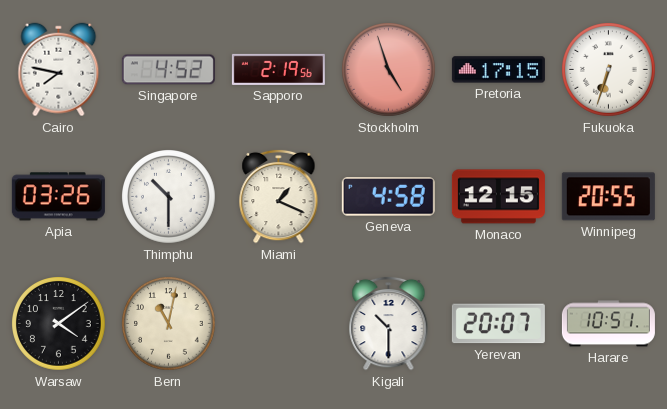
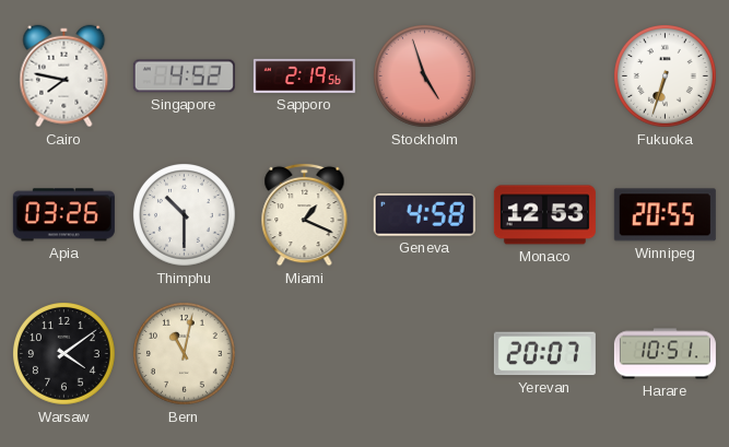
Pretoria: 17:15 -> none
Monaco: 12:15 -> 12:53
Kigali: 10:30 -> none
